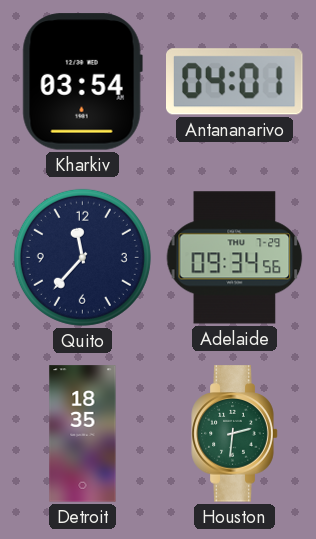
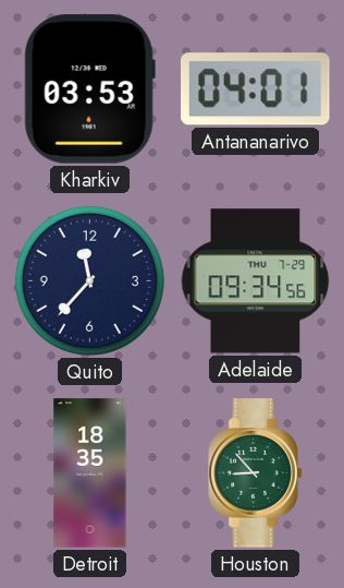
Kharkiv: 03:54 -> 03:53
Houston: 2:31 -> 8:53
